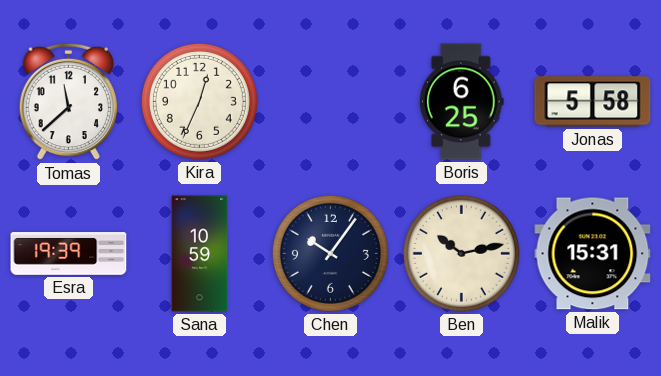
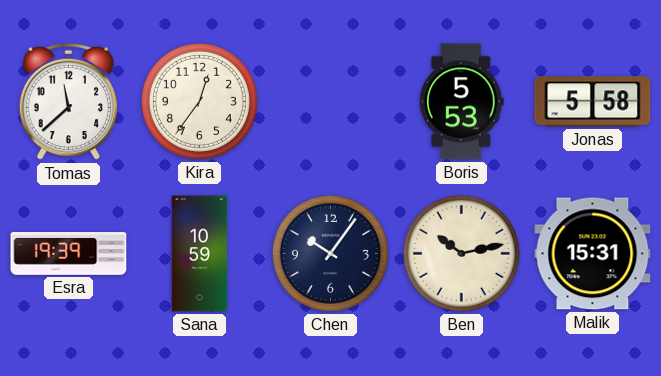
Kira: 12:34 -> 12:36
Boris: 6:25 -> 5:53
